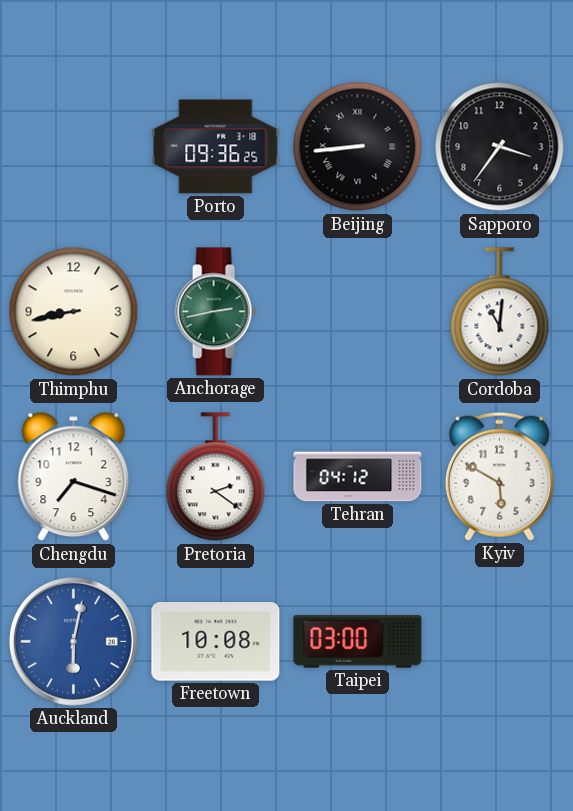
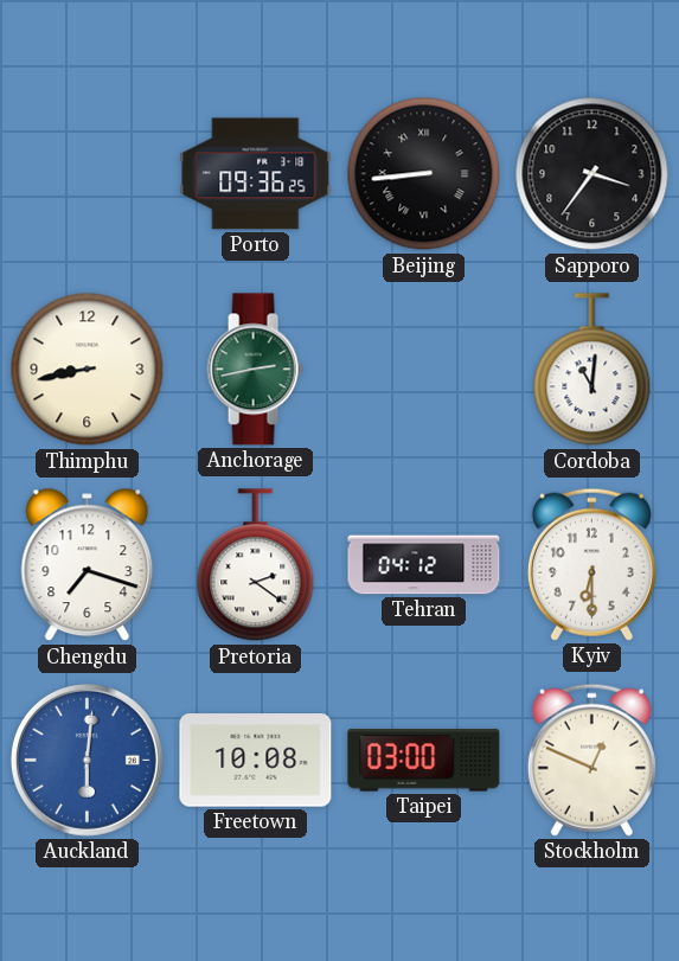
Kyiv: 5:50 -> 6:30
Auckland: 6:02 -> 6:01
Stockholm: none -> 12:49
